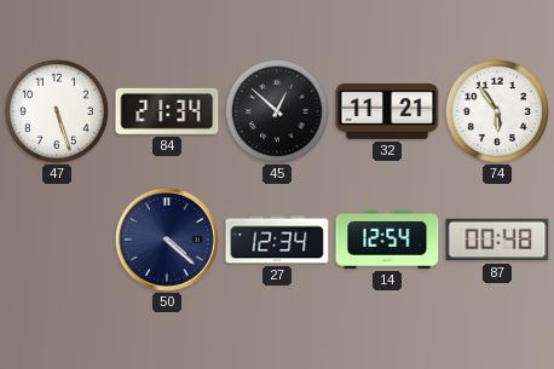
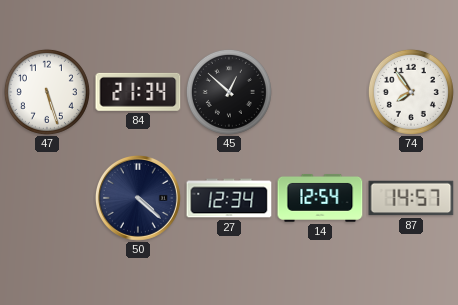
32: 11:21 -> none
74: 5:54 -> 7:54
87: 00:48 -> 14:57
